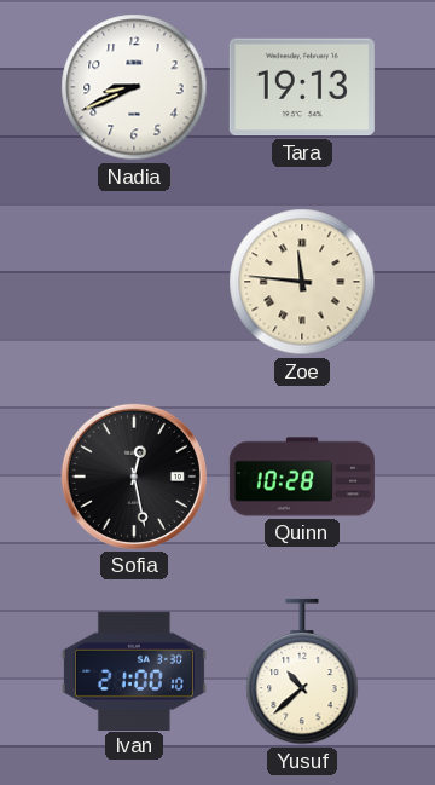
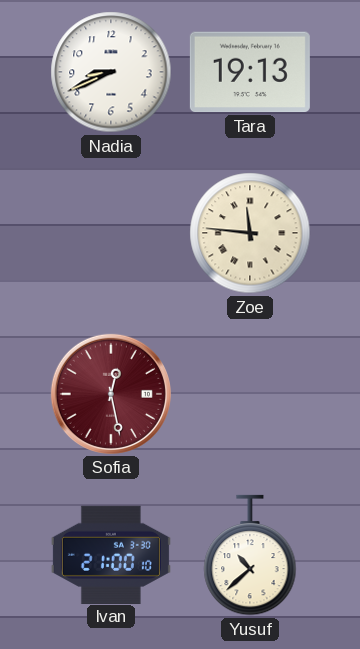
Sofia dial: black -> burgundy
Quinn: 10:28 -> none
